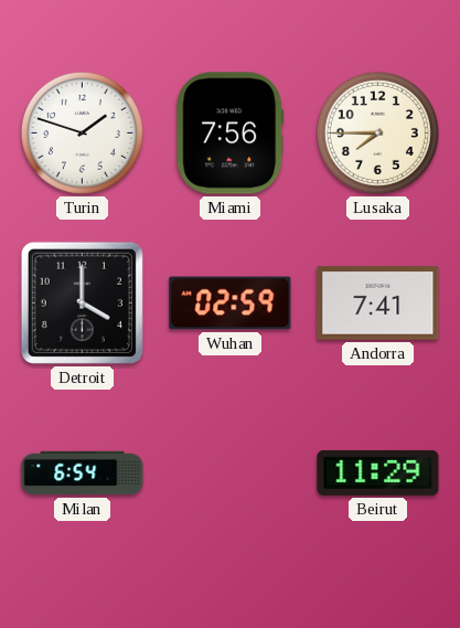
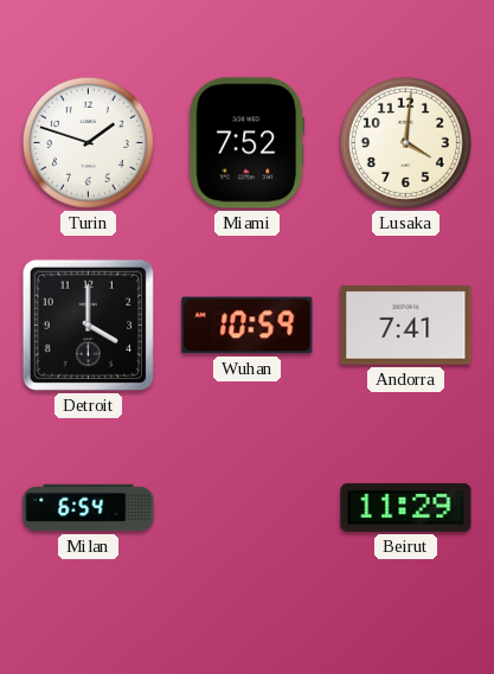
Miami: 7:56 -> 7:52
Lusaka: 7:45 -> 4:01
Wuhan: 02:59 -> 10:59
